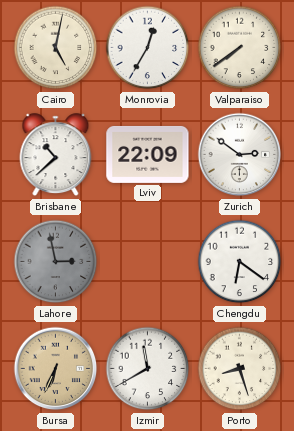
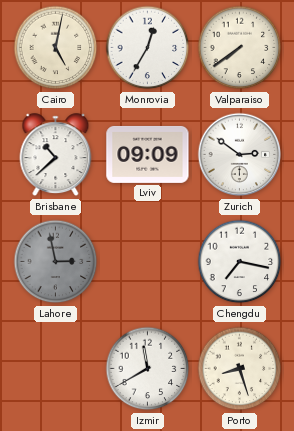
Lviv: 22:09 -> 09:09
Chengdu: 6:21 -> 7:17
Bursa: 6:34 -> none
